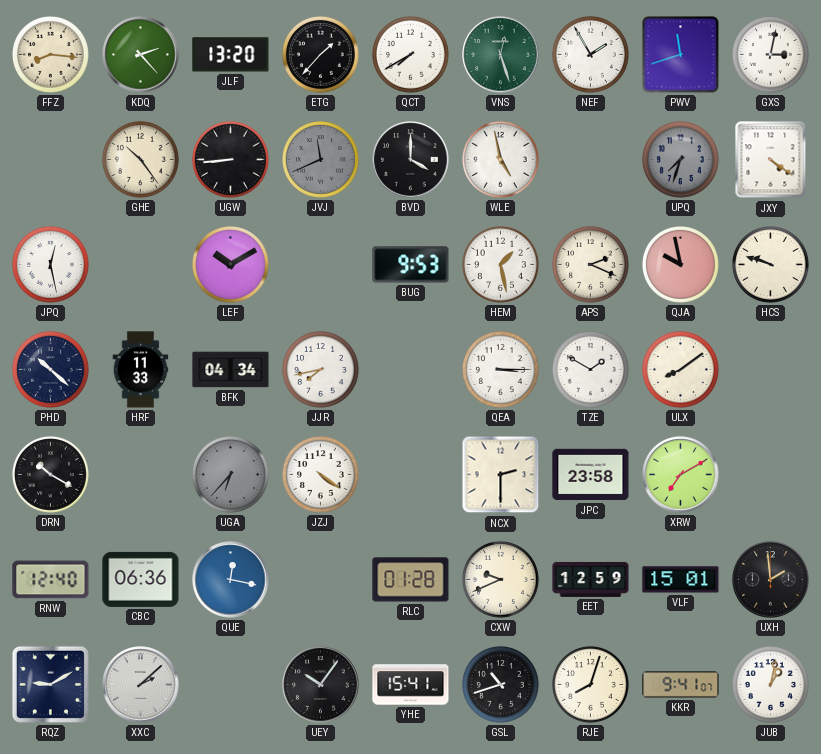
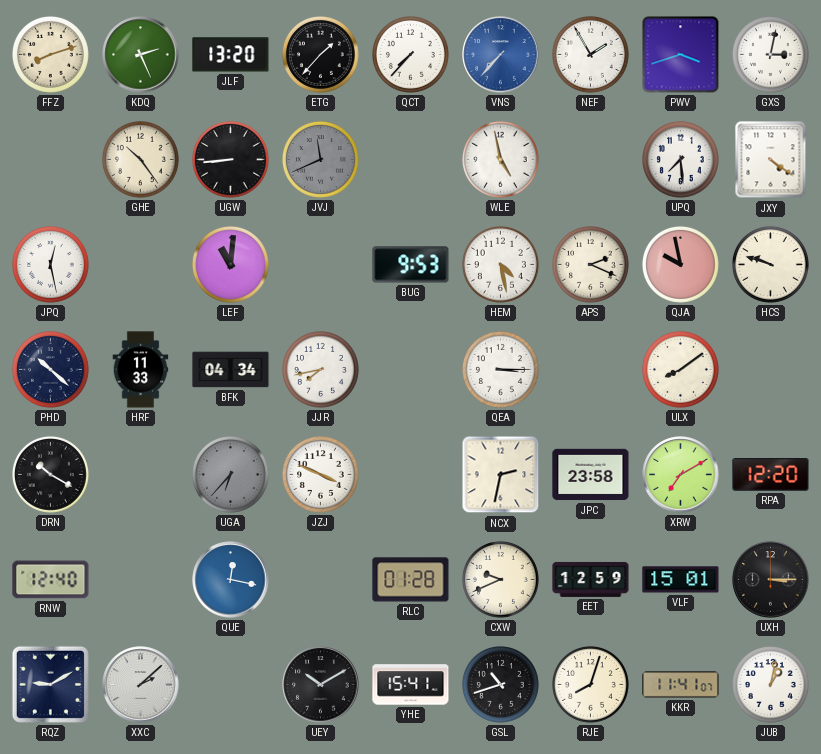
FFZ: 8:16 -> 8:12
KDQ: 2:23 -> 2:26
QCT: 7:40 -> 7:37
VNS: 12:27 -> 7:37
VNS dial: green -> blue
PWV: 11:42 -> 3:42
BVD: 4:00 -> none
UPQ: 7:33 -> 7:29
UPQ dial: grey -> white
LEF: 10:10 -> 11:01
HEM: 1:28 -> 4:28
TZE: 1:50 -> none
JZJ: 4:21 -> 3:49
NCX: 2:30 -> 2:32
RPA: none -> 12:20
CBC: 06:36 -> none
UXH: 1:59 -> 3:15
UEY: 10:06 -> 10:10
KKR: 9:41 -> 11:41
